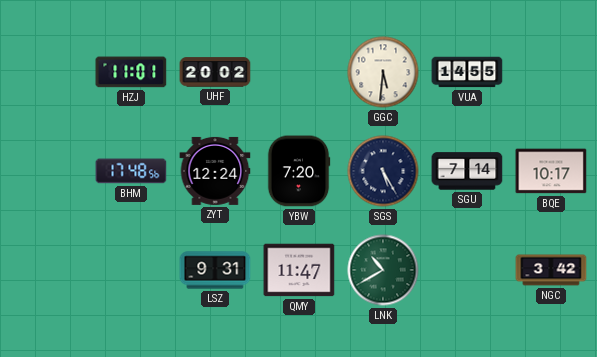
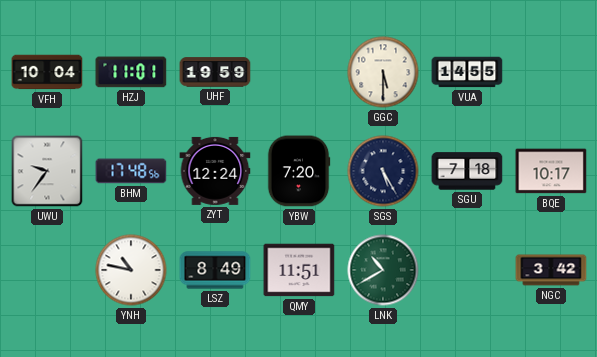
VFH: none -> 10:04
UHF: 20:02 -> 19:59
GGC: 5:31 -> 5:30
UWU: none -> 9:36
SGU: 7:14 -> 7:18
YNH: none -> 10:47
LSZ: 9:31 -> 8:49
QMY: 11:47 -> 11:51
